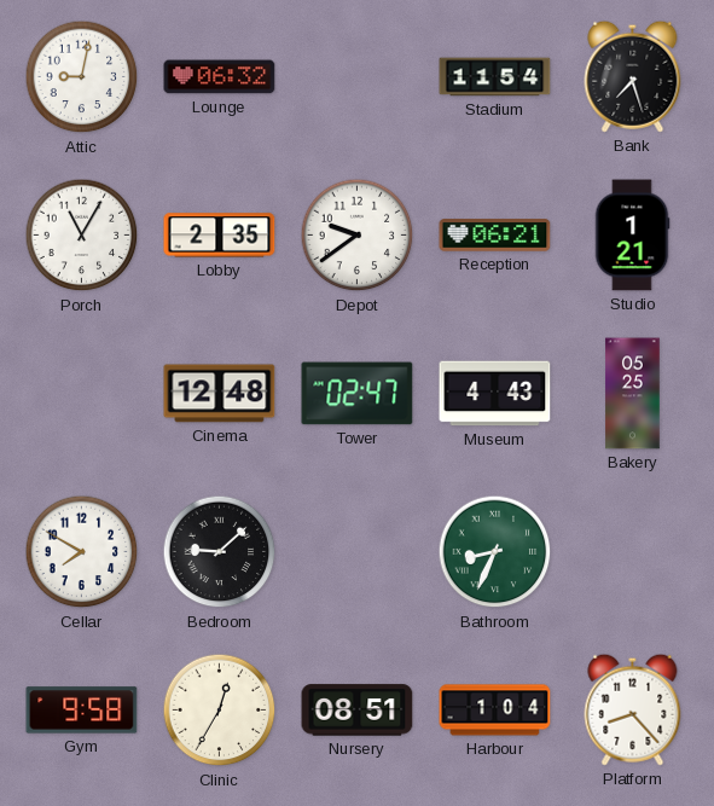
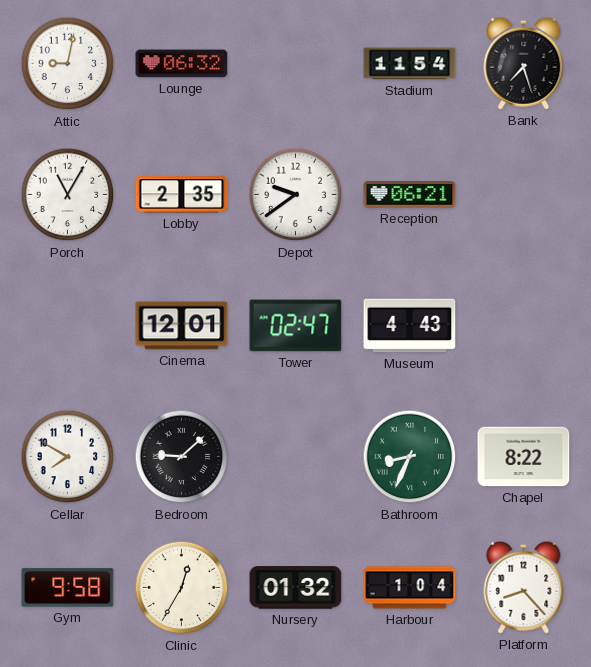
Studio: 1:21 -> none
Cinema: 12:48 -> 12:01
Bakery: 05:25 -> none
Chapel: none -> 8:22
Nursery: 08:51 -> 01:32
